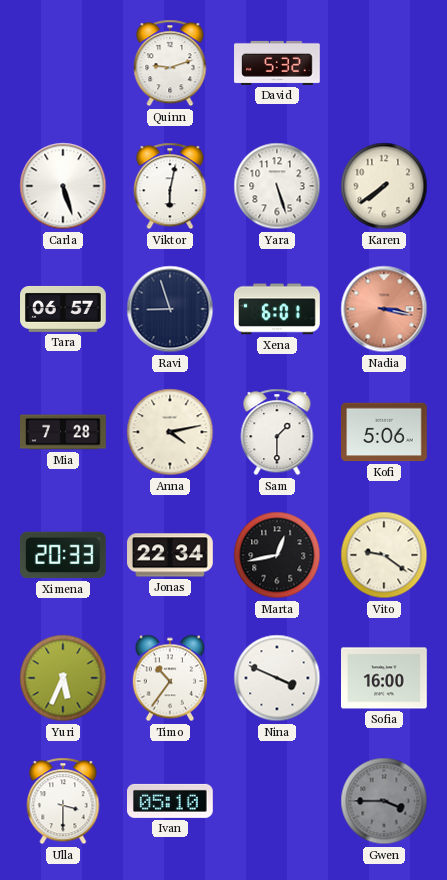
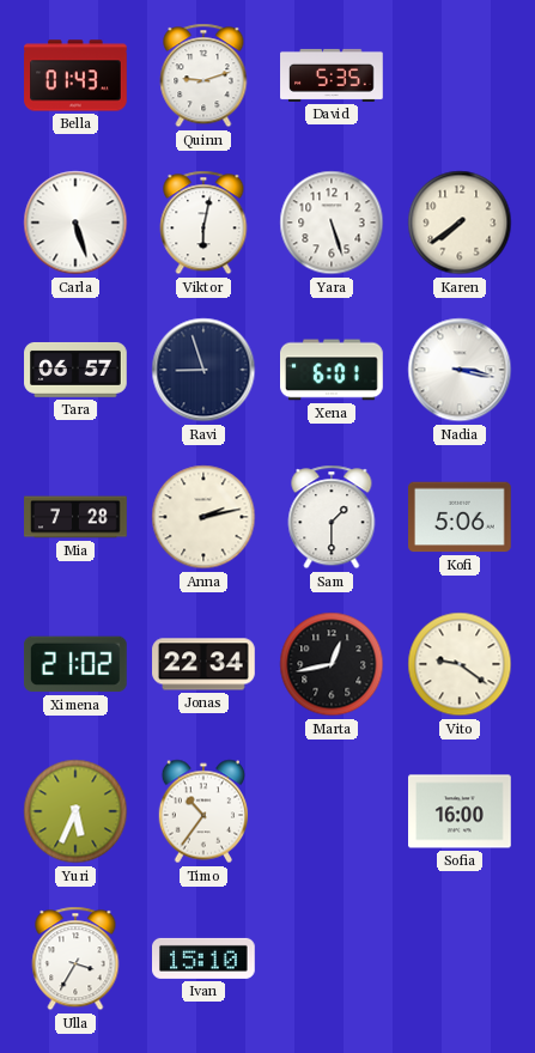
Bella: none -> 01:43
David: 5:32 -> 5:35
Nadia dial: salmon -> white
Anna: 4:13 -> 2:13
Ximena: 20:33 -> 21:02
Nina: 3:49 -> none
Ulla: 3:30 -> 3:35
Ivan: 05:10 -> 15:10
Gwen: 3:45 -> none
